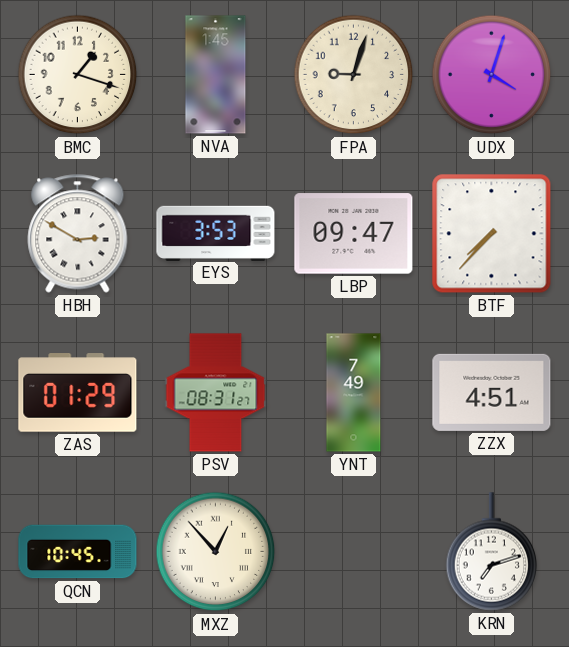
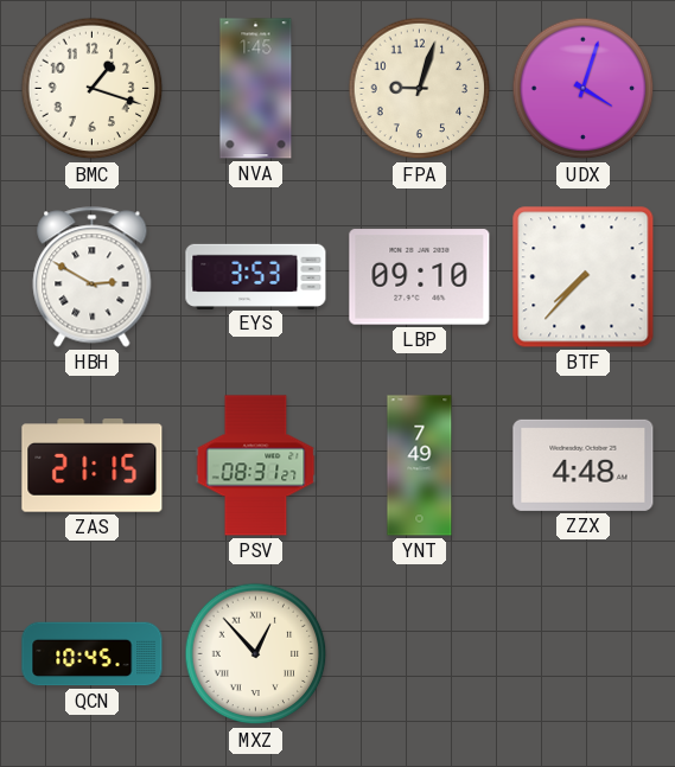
LBP: 09:47 -> 09:10
ZAS: 01:29 -> 21:15
ZZX: 4:51 -> 4:48
KRN: 7:12 -> none
